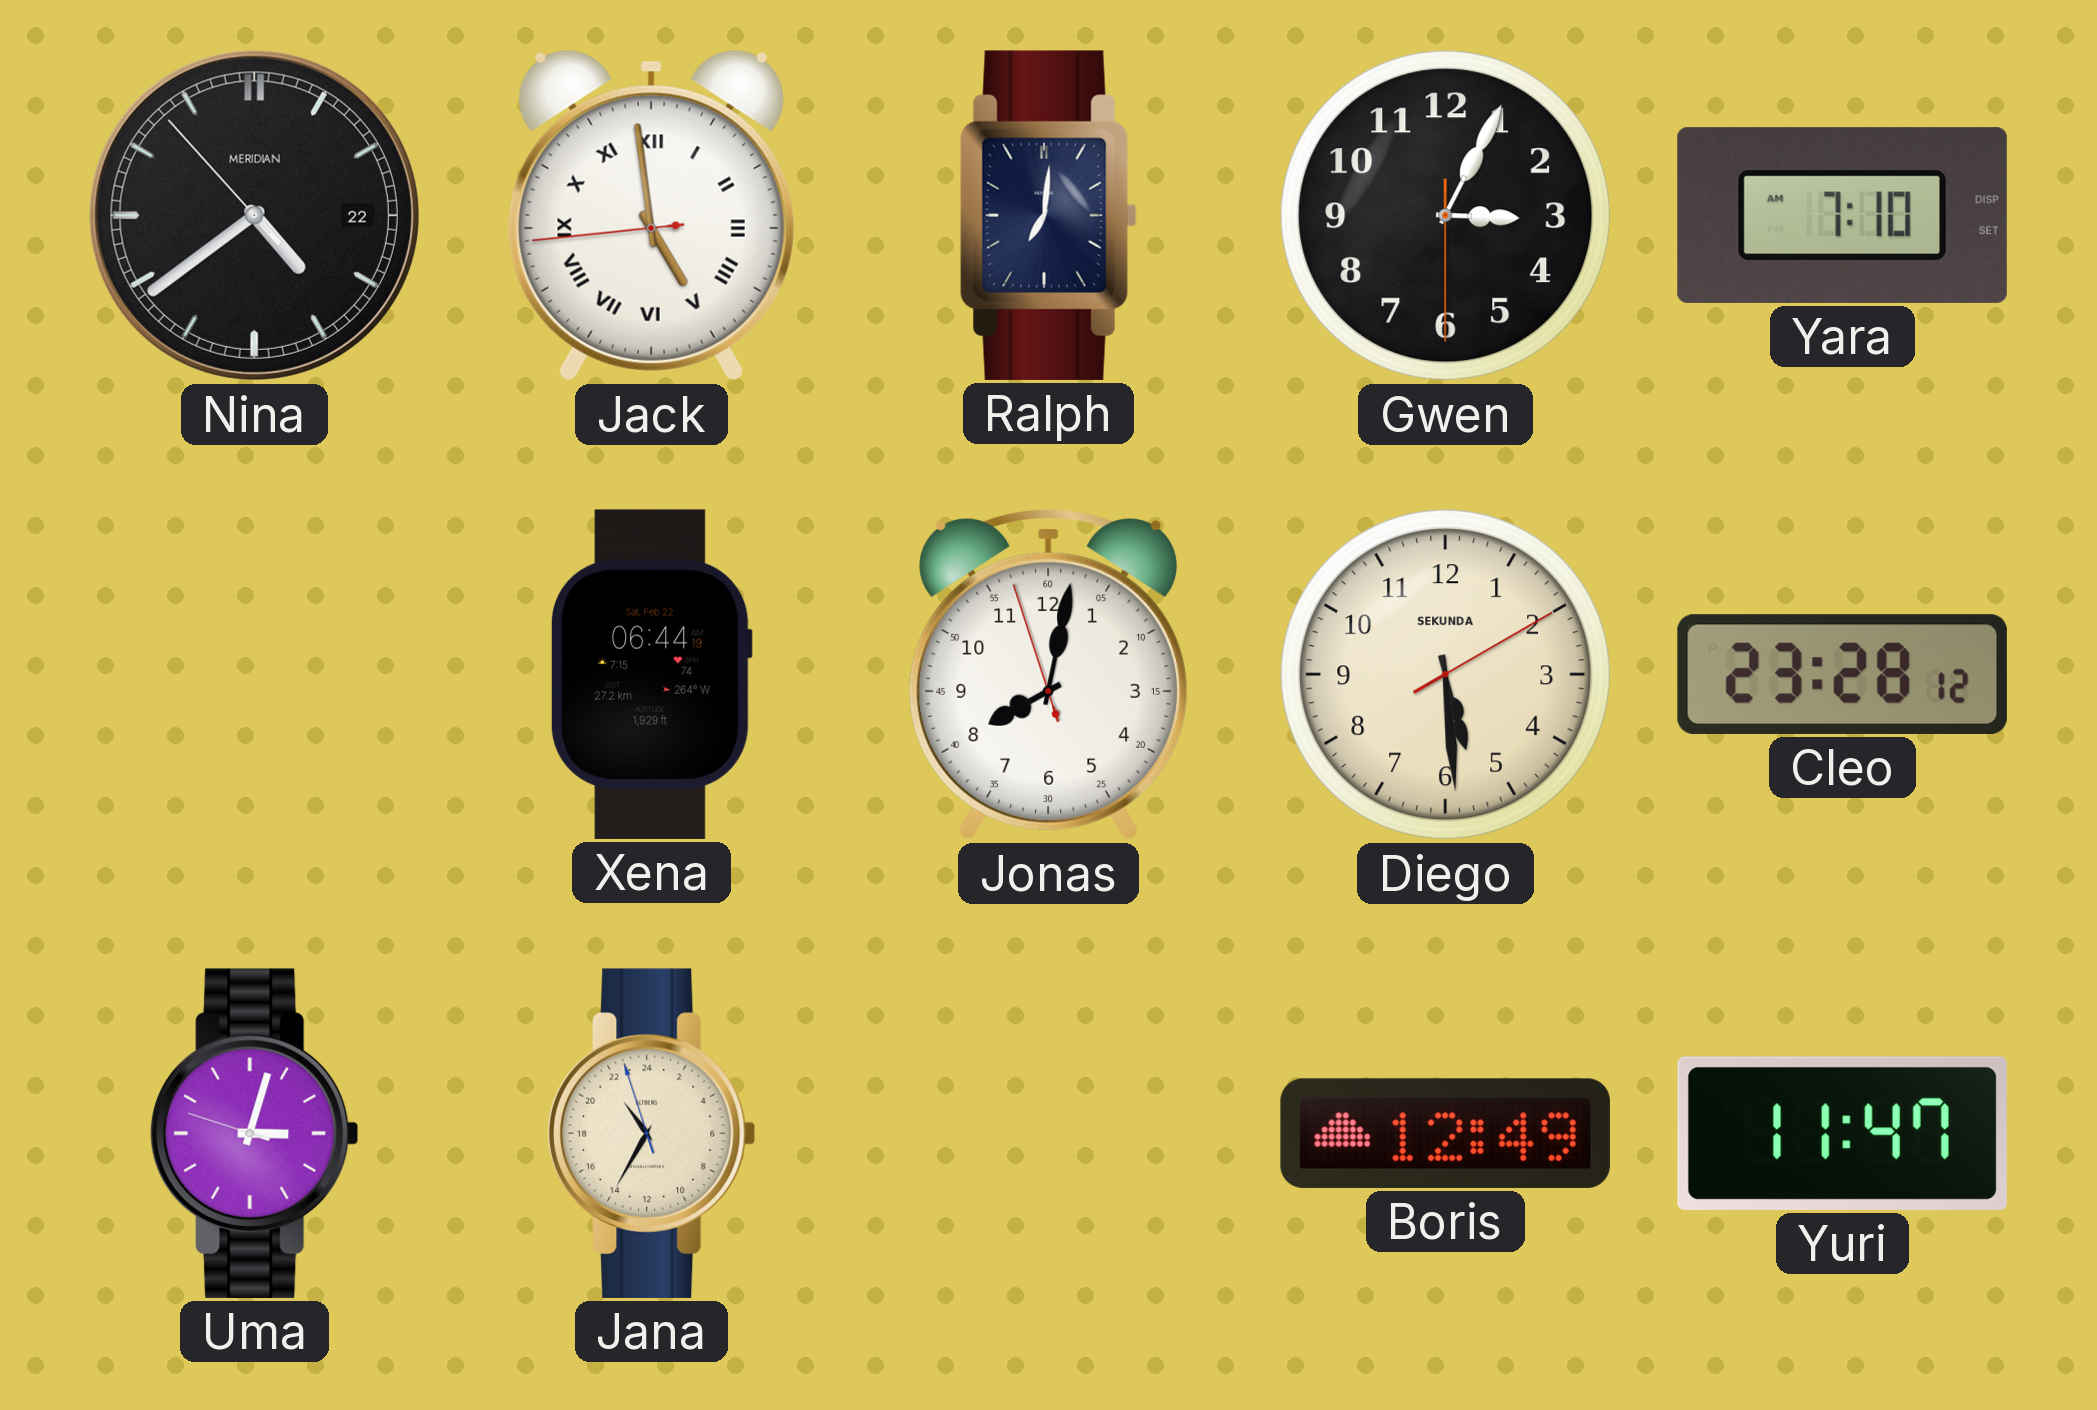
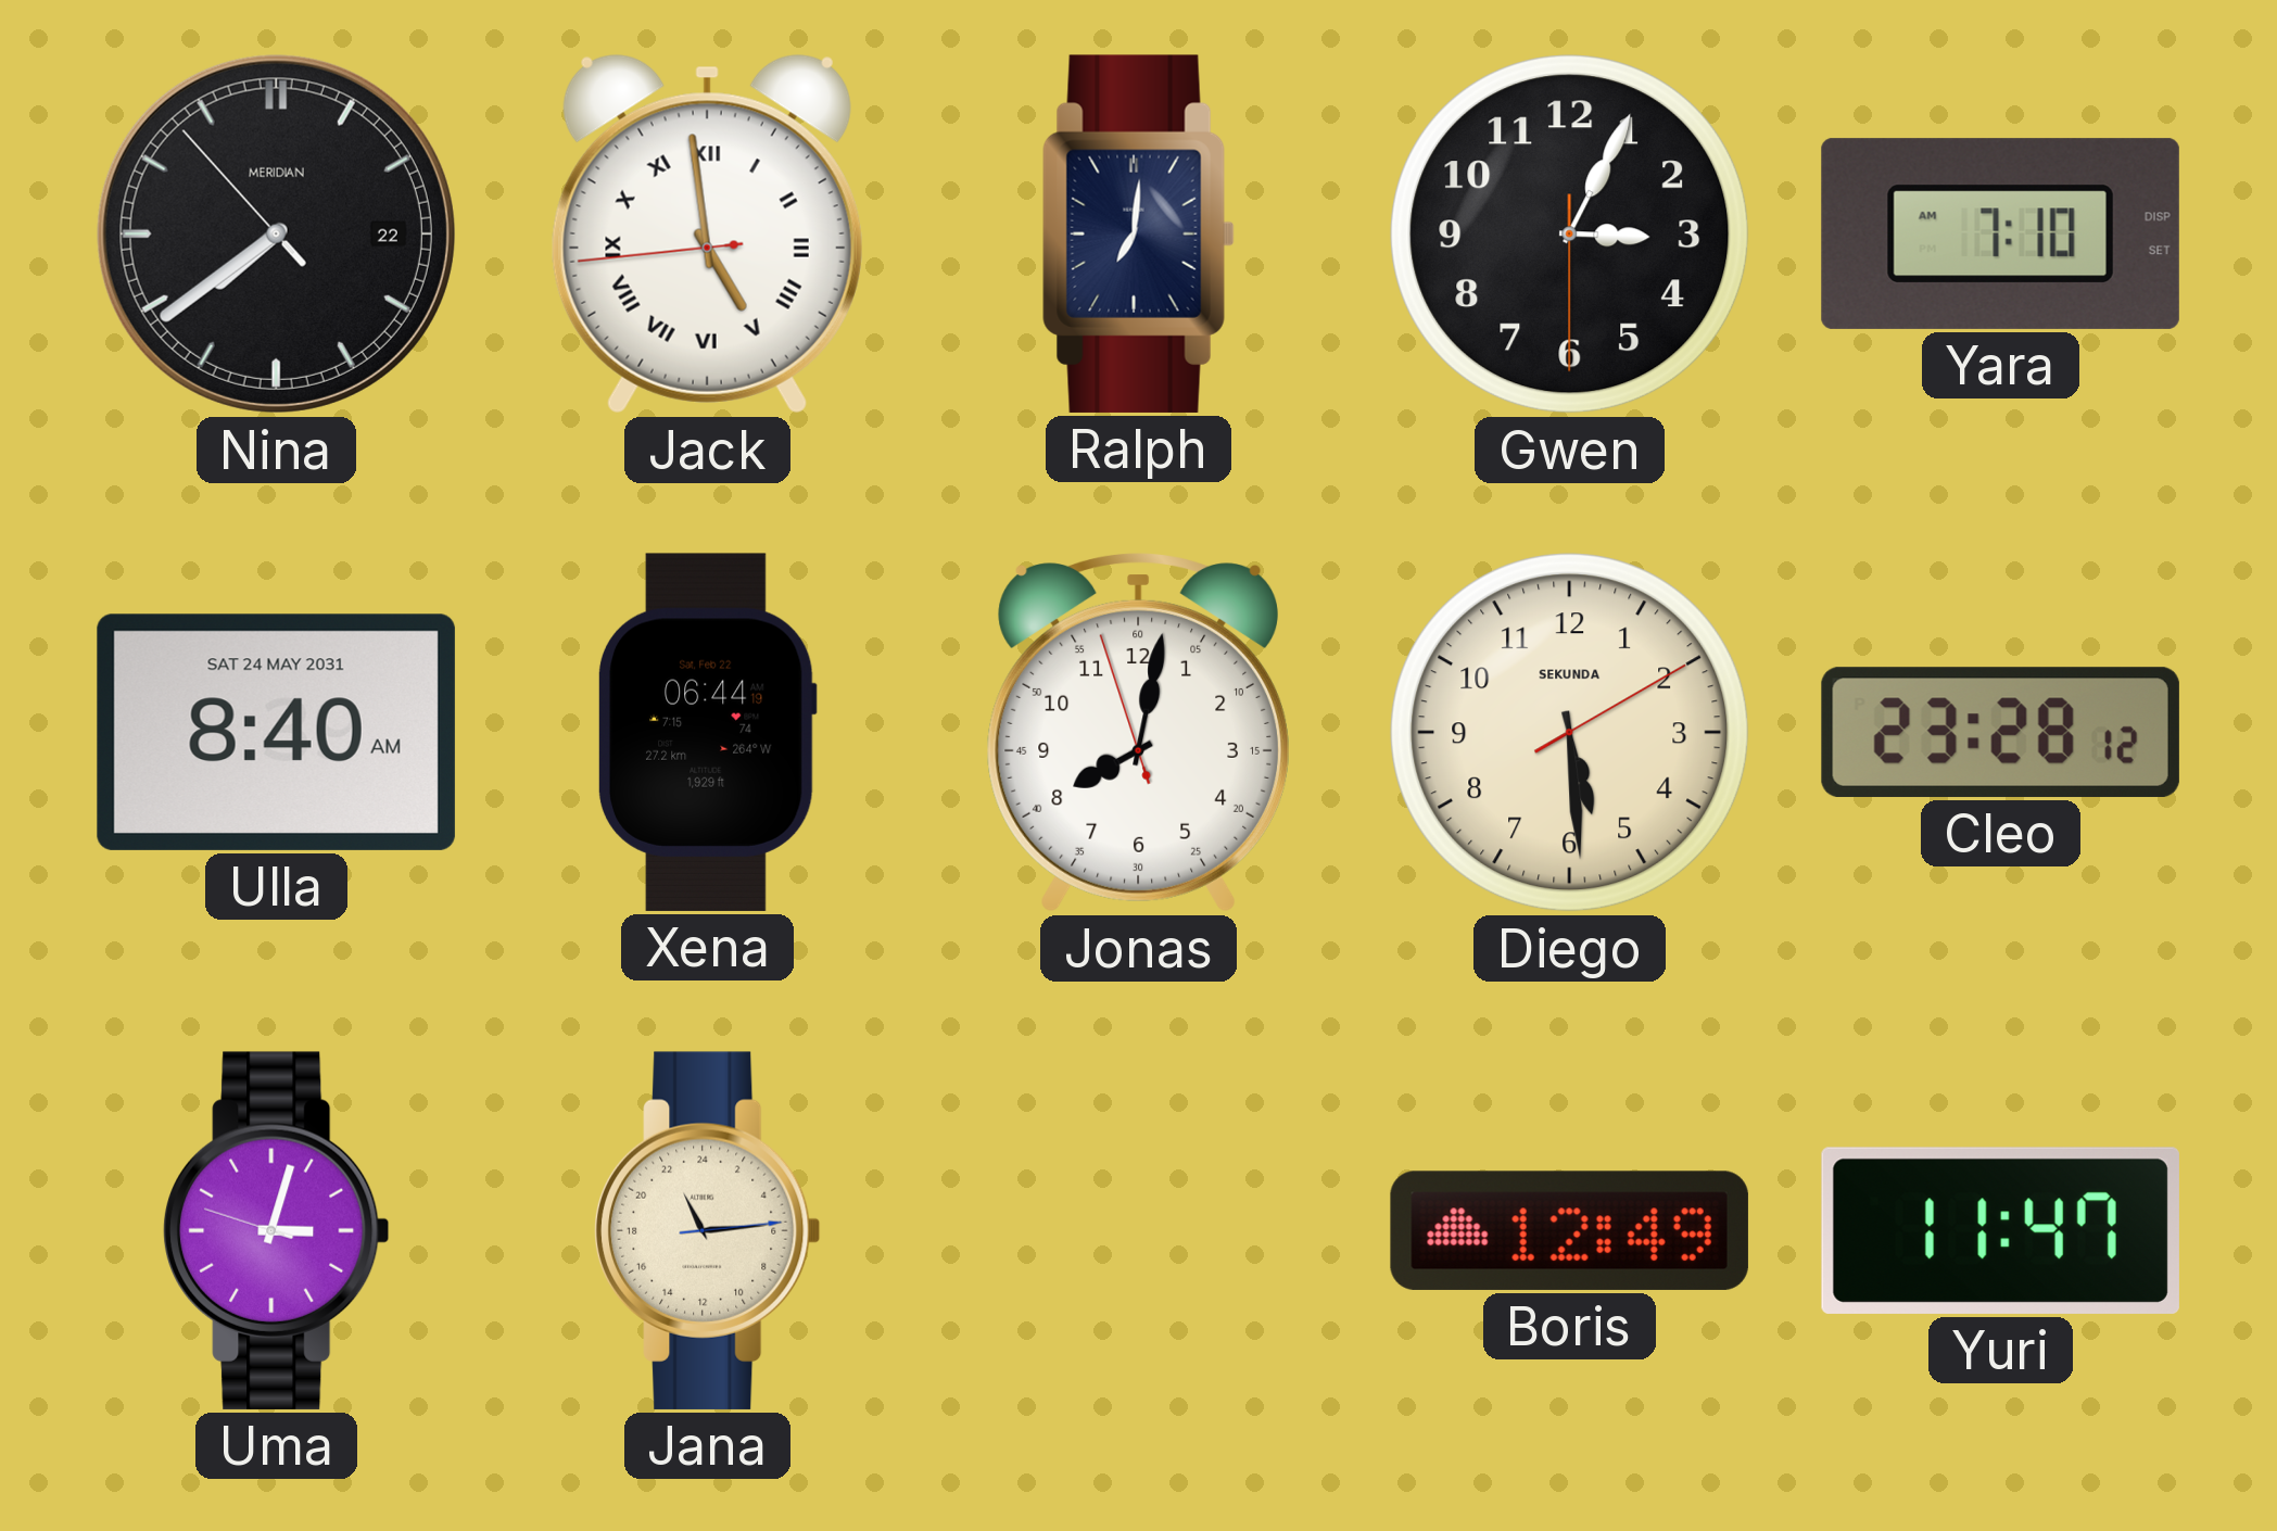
Nina: 4:38 -> 7:38
Ulla: none -> 8:40
Jana: 21:34 -> 22:14
